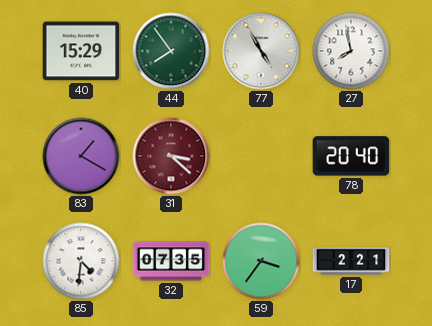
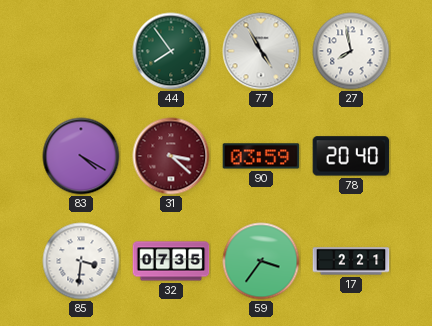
40: 15:29 -> none
83: 1:20 -> 4:20
90: none -> 03:59
85: 4:31 -> 3:31
